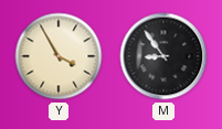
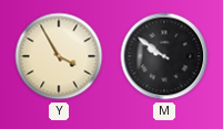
M: 8:54 -> 9:51
